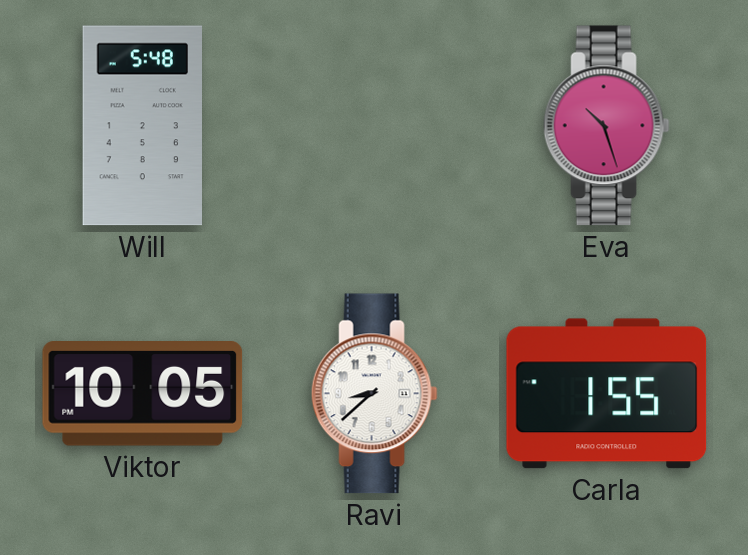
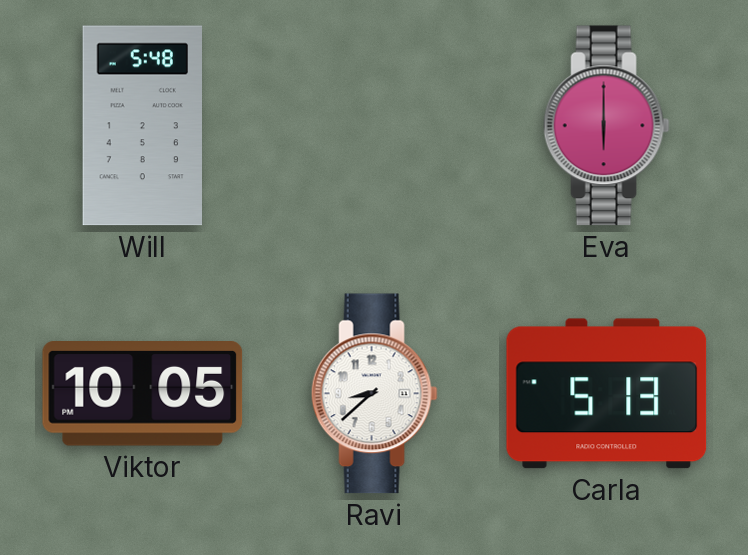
Eva: 10:27 -> 6:00
Carla: 1:55 -> 5:13
